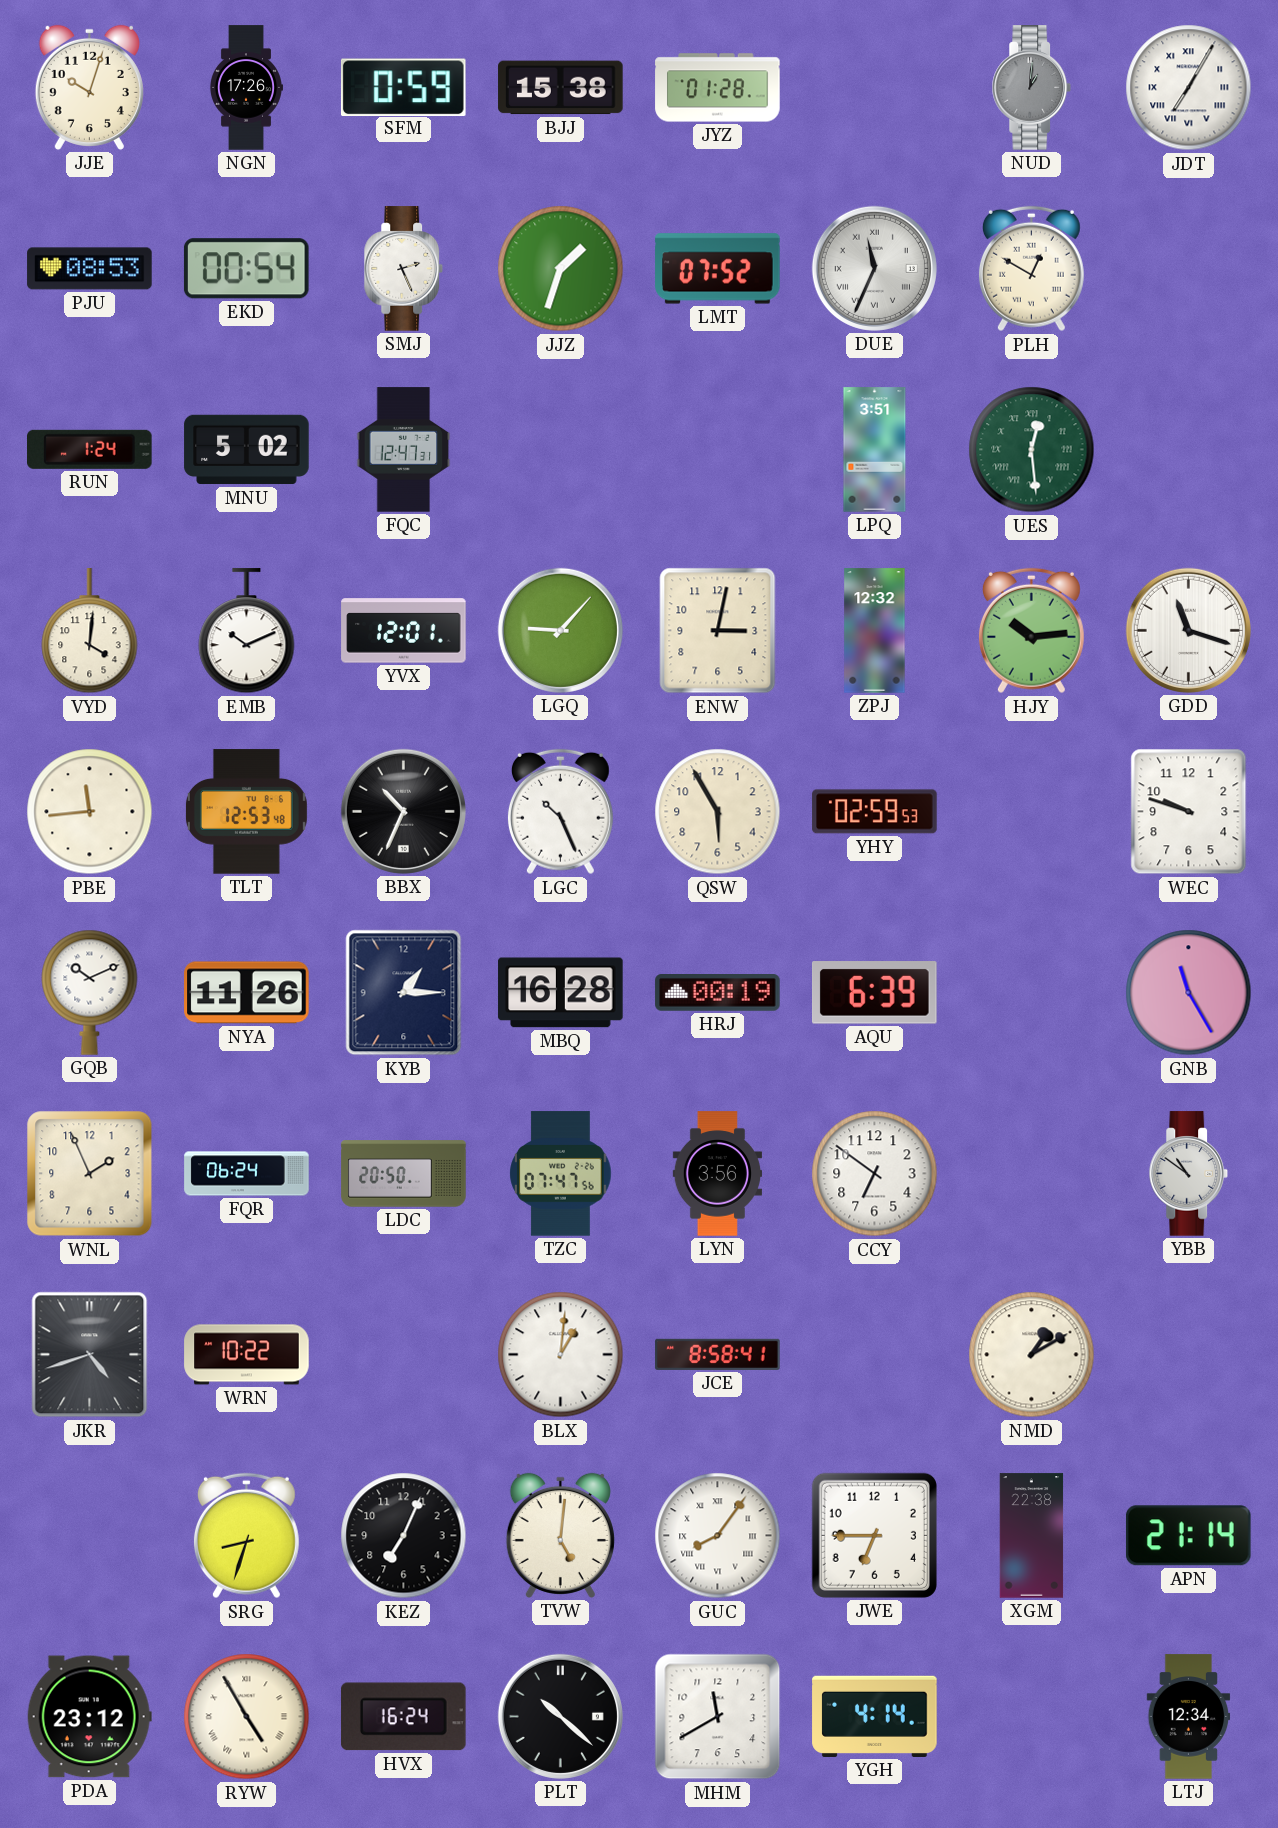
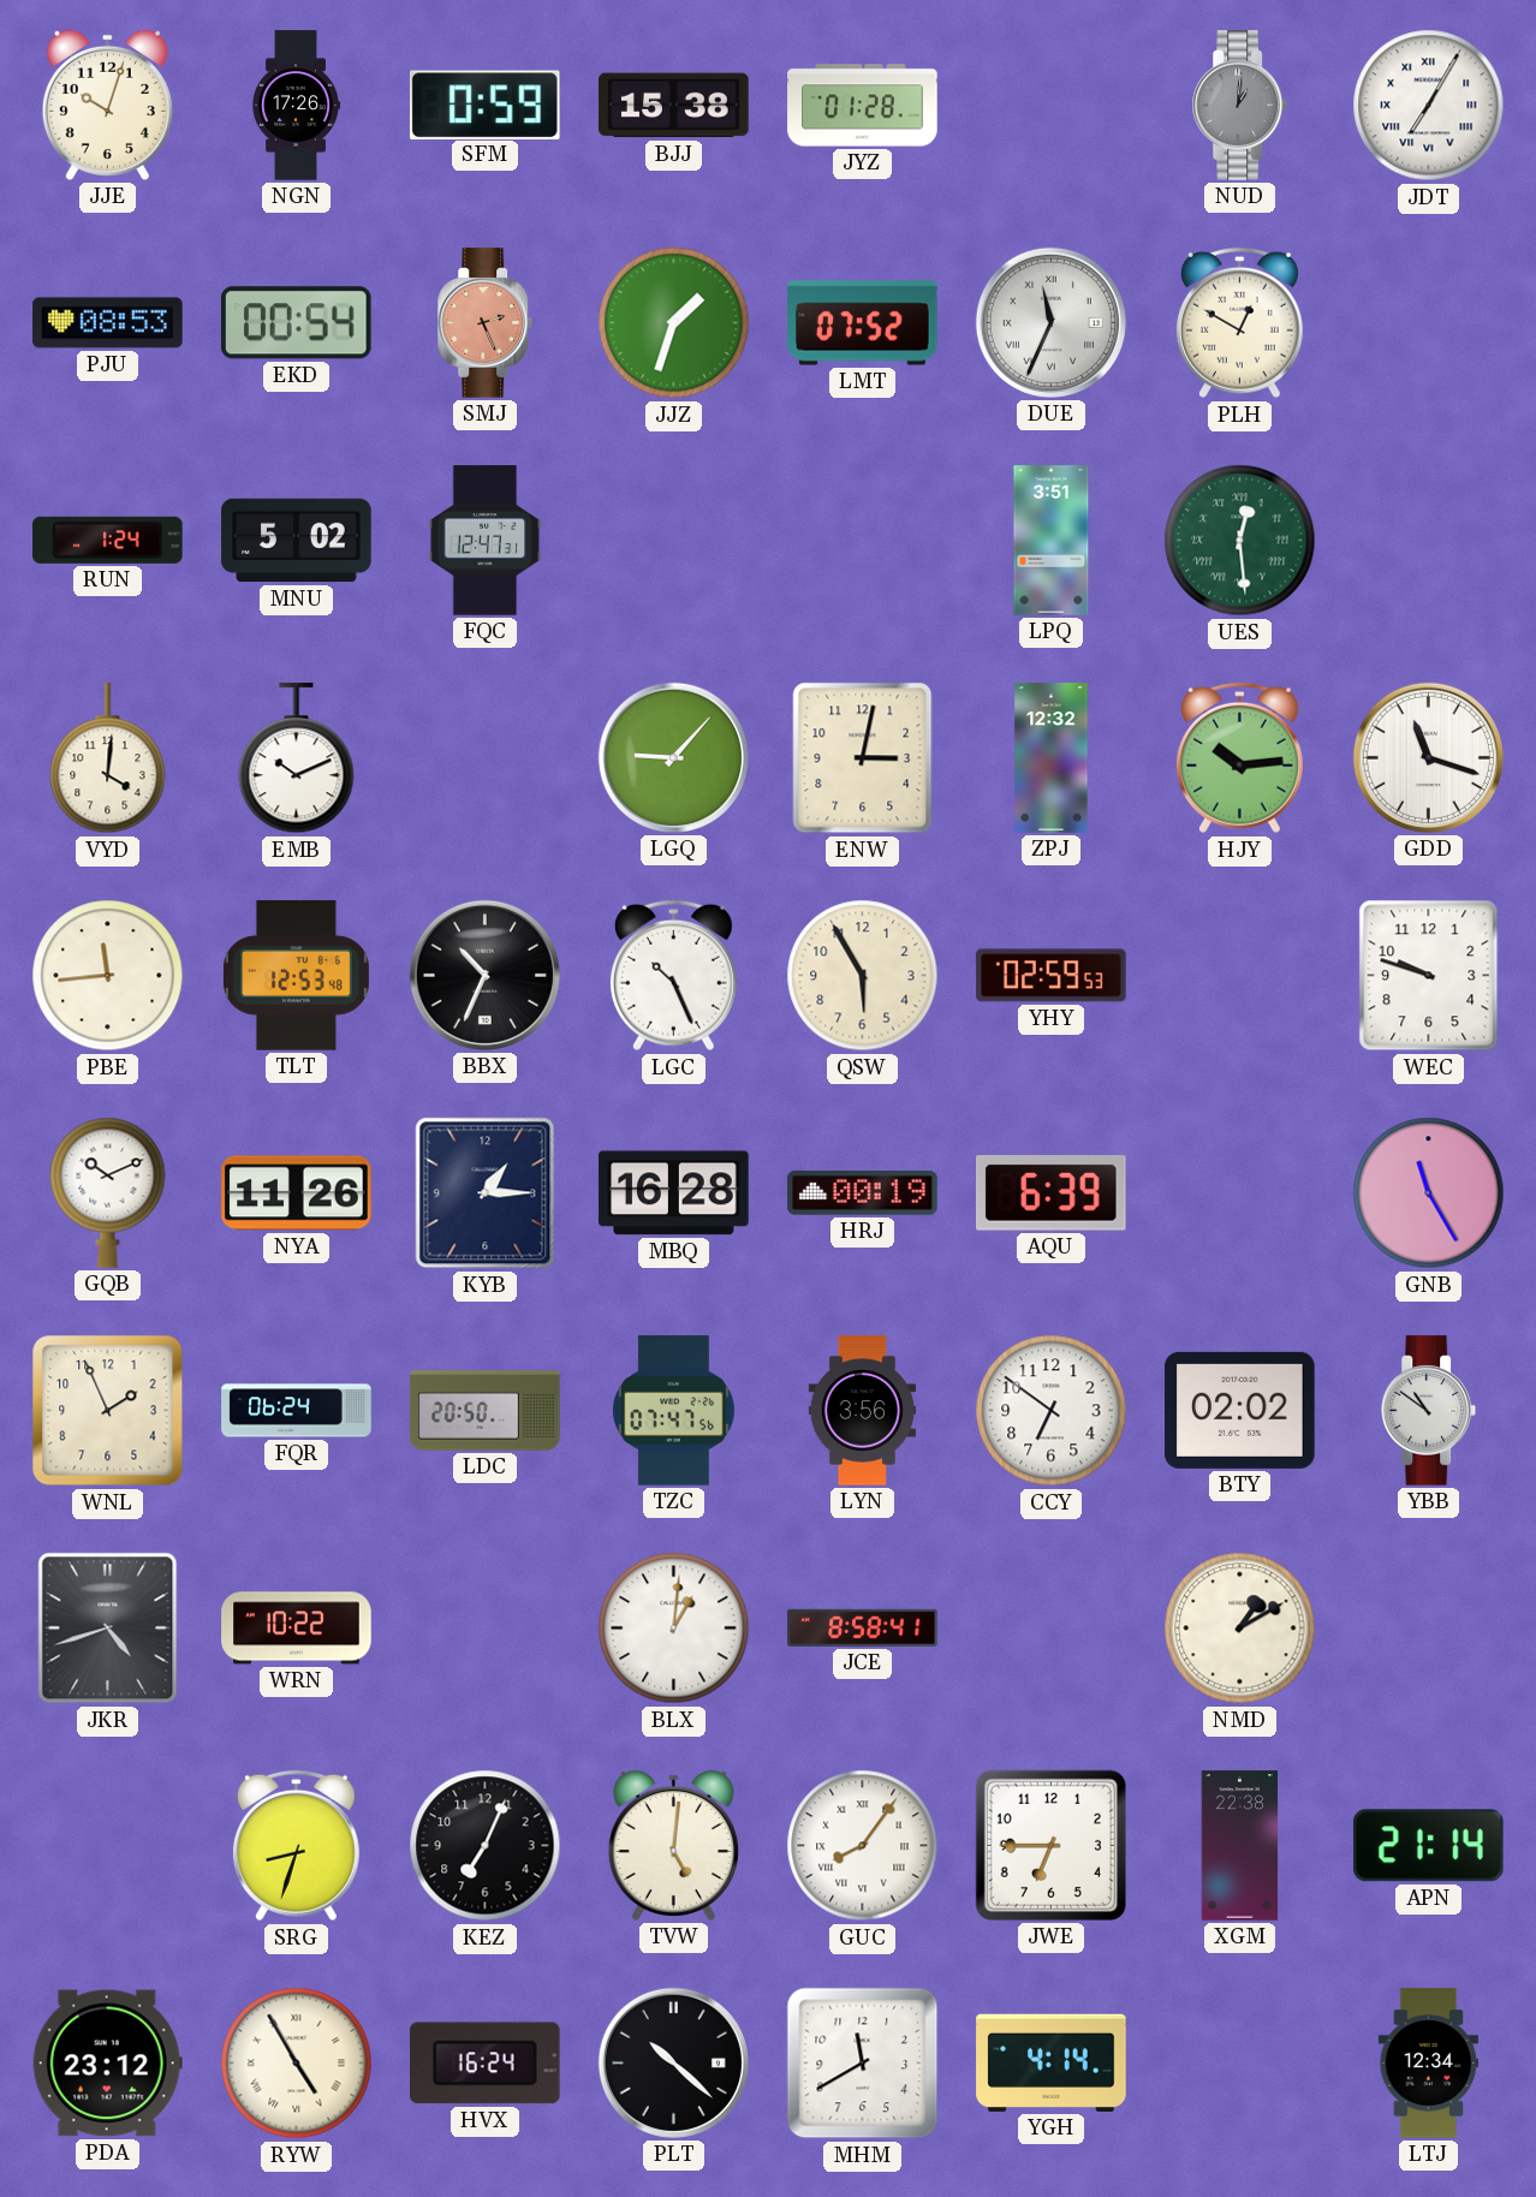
SMJ dial: white -> salmon
YVX: 12:01 -> none
BTY: none -> 02:02
